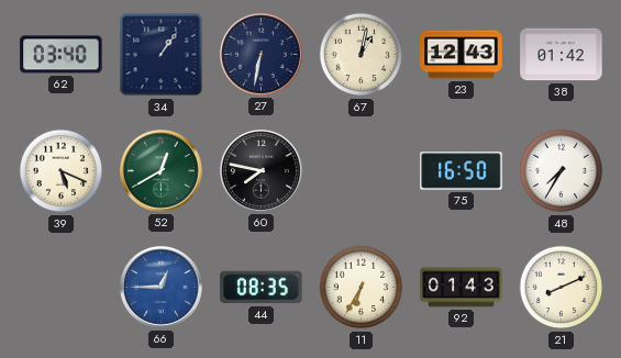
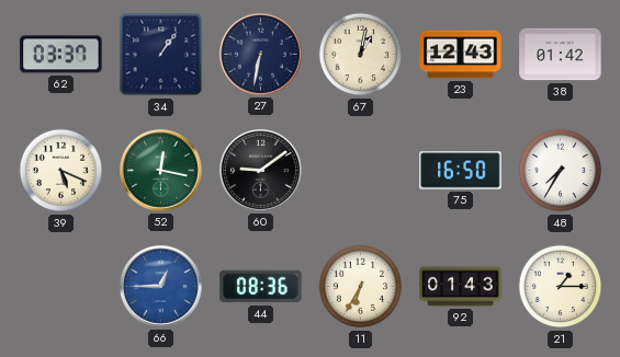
62: 03:40 -> 03:37
52: 12:40 -> 12:17
60: 7:47 -> 9:09
44: 08:35 -> 08:36
21: 8:11 -> 1:15
